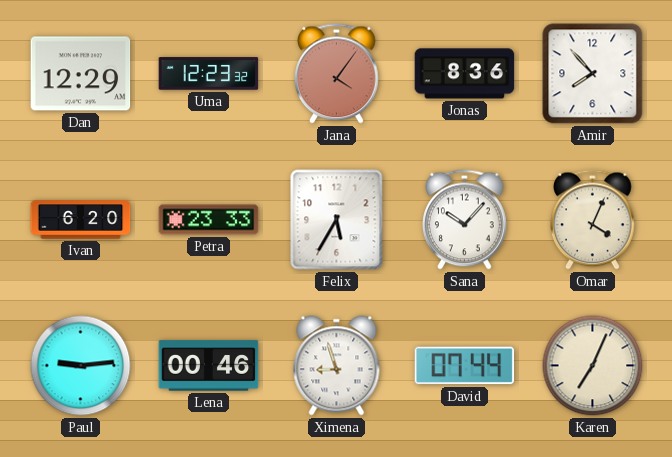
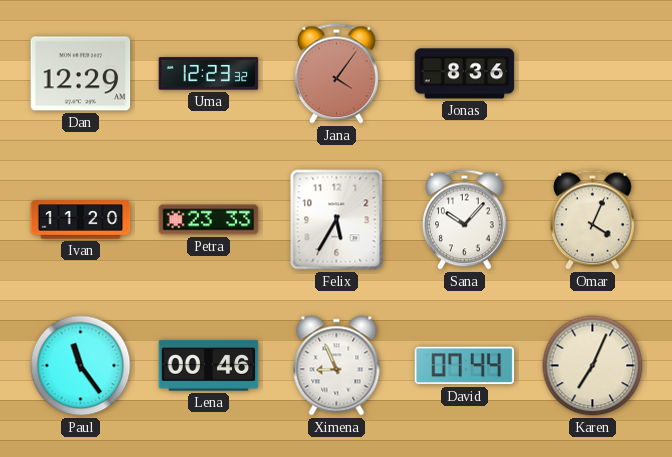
Amir: 7:53 -> none
Ivan: 6:20 -> 11:20
Paul: 9:14 -> 11:24
Ximena: 8:57 -> 8:56
